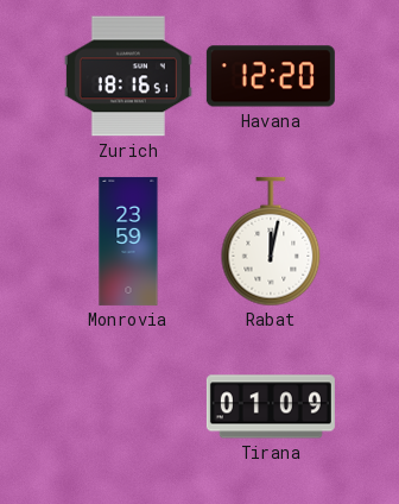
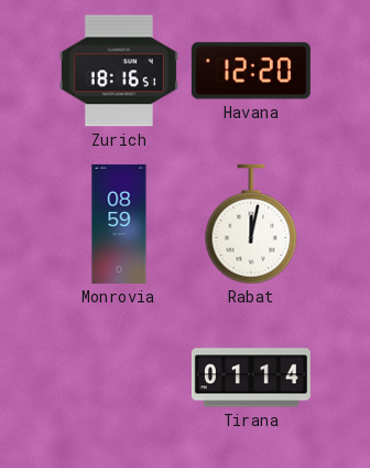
Monrovia: 23:59 -> 08:59
Tirana: 01:09 -> 01:14
